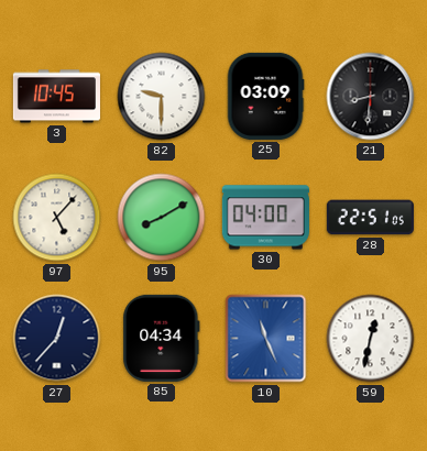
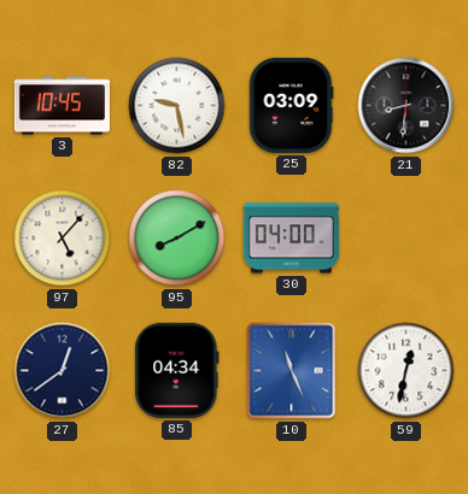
82: 9:30 -> 9:28
28: 22:51 -> none
27: 12:37 -> 12:39
